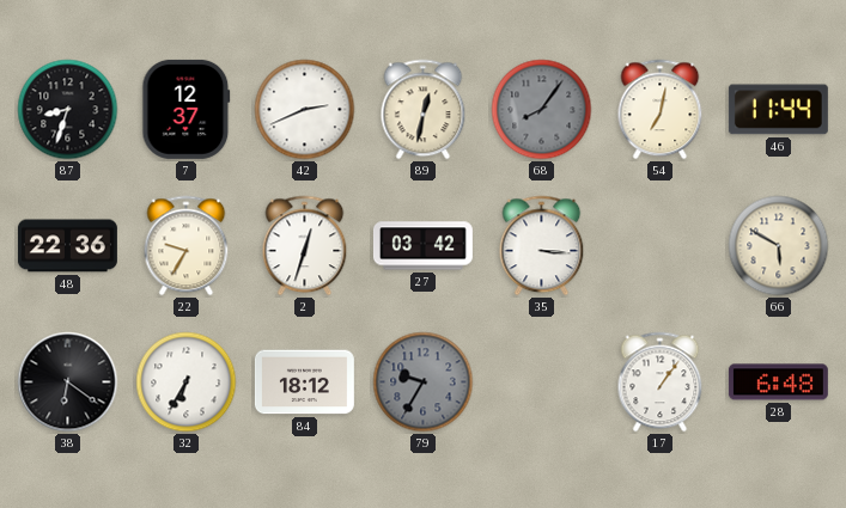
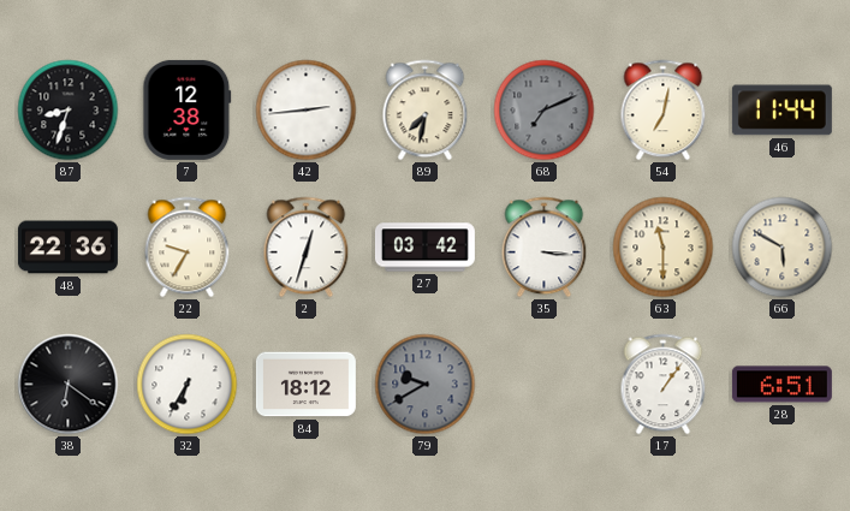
7: 12:37 -> 12:38
42: 2:41 -> 2:44
89: 12:32 -> 7:32
68: 8:06 -> 7:11
63: none -> 11:30
79: 9:35 -> 9:40
28: 6:48 -> 6:51
